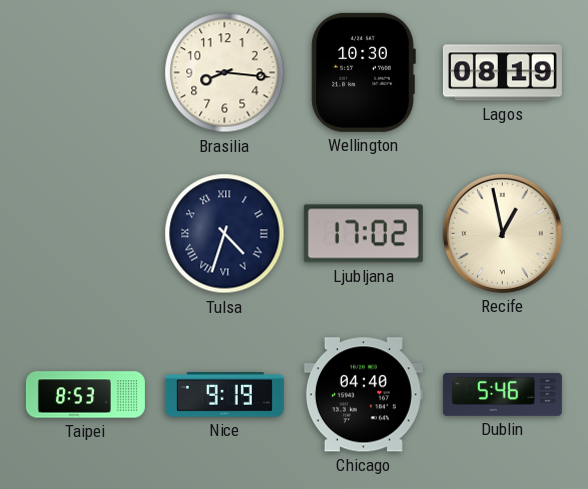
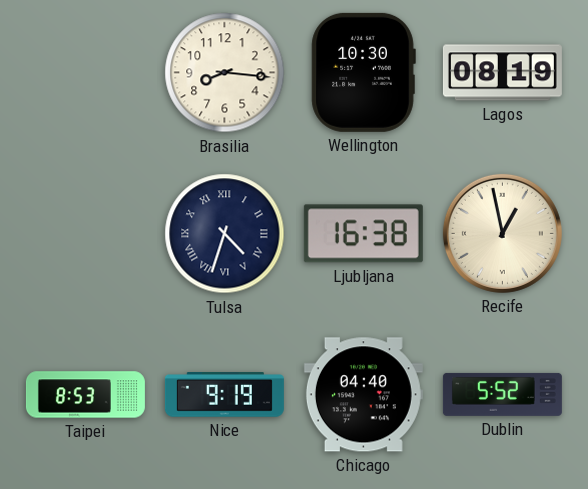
Ljubljana: 17:02 -> 16:38
Dublin: 5:46 -> 5:52
